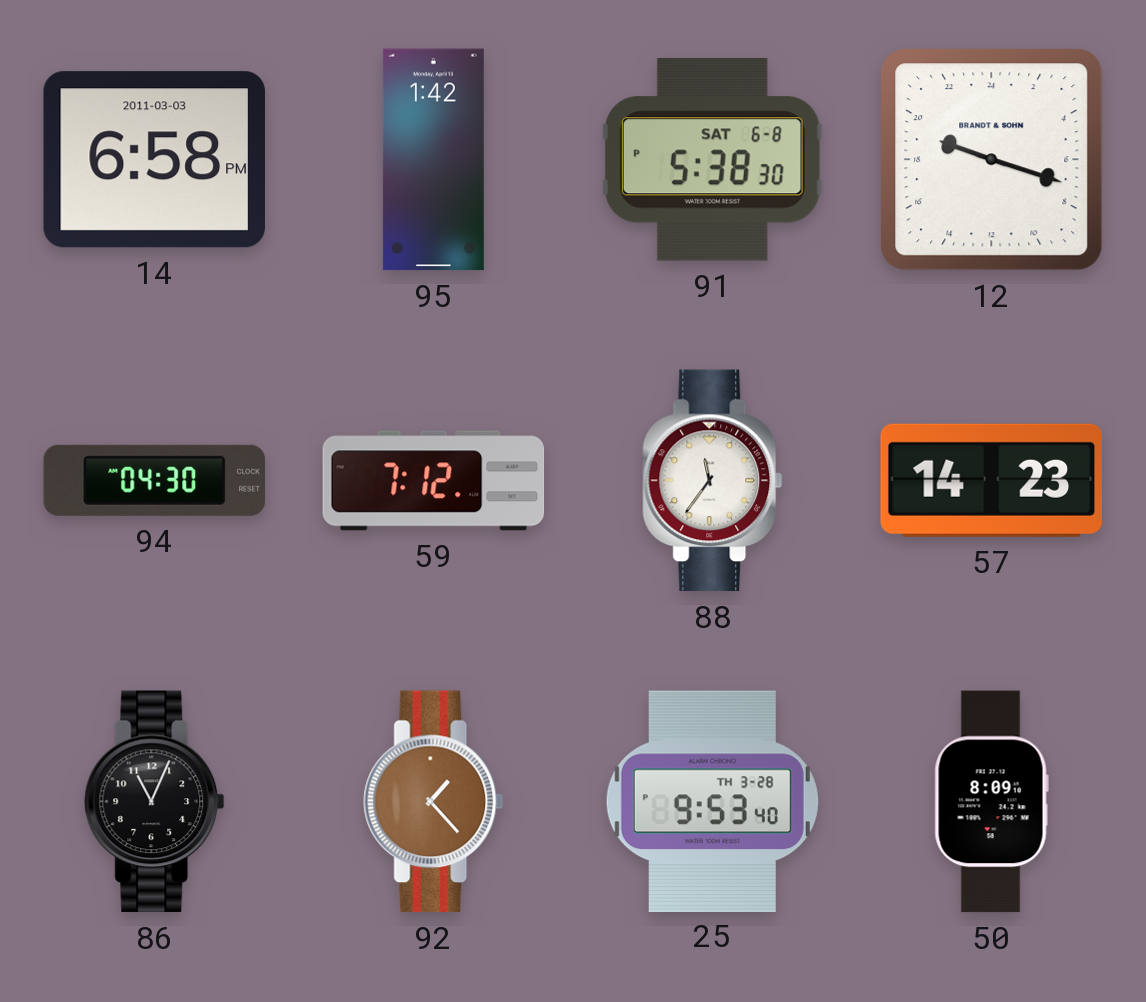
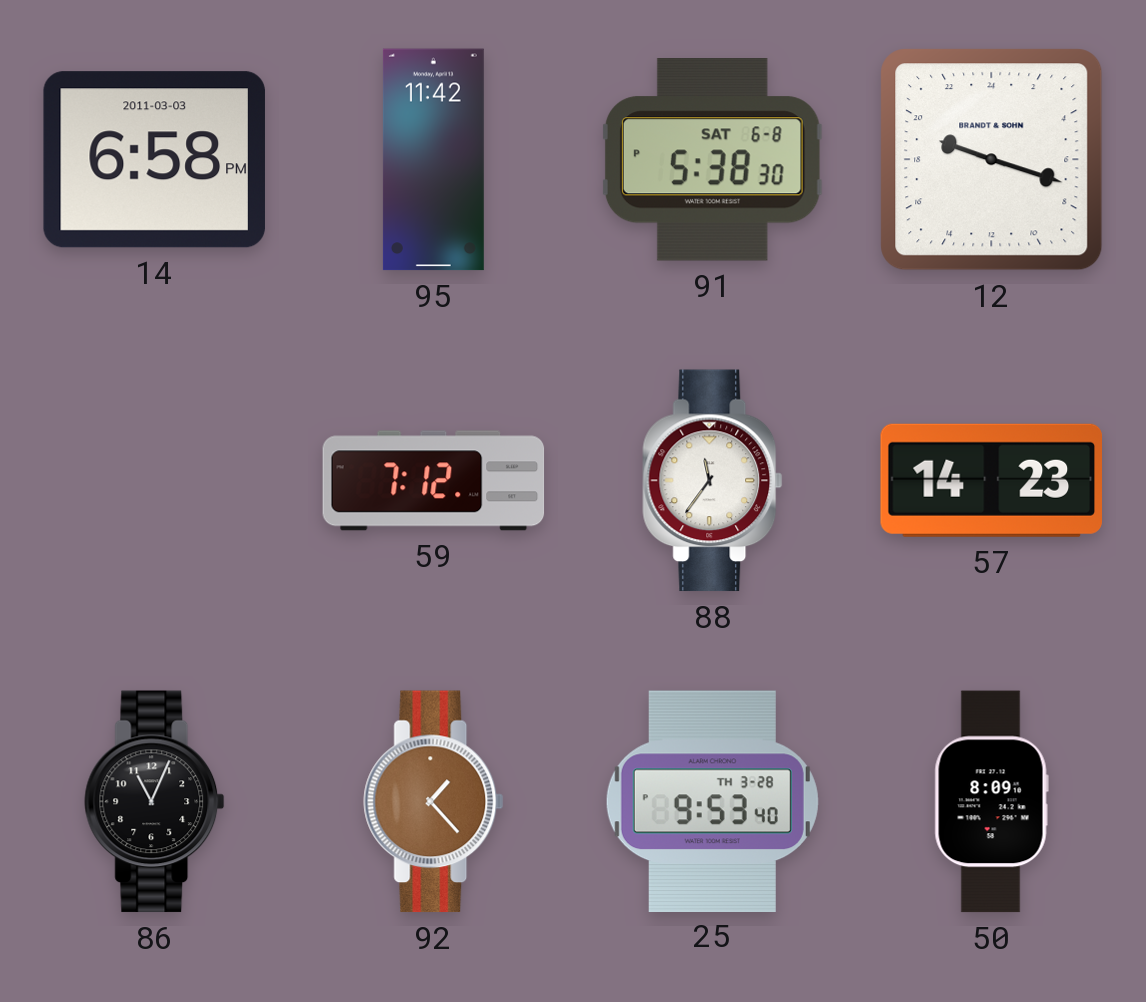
95: 1:42 -> 11:42
94: 04:30 -> none
